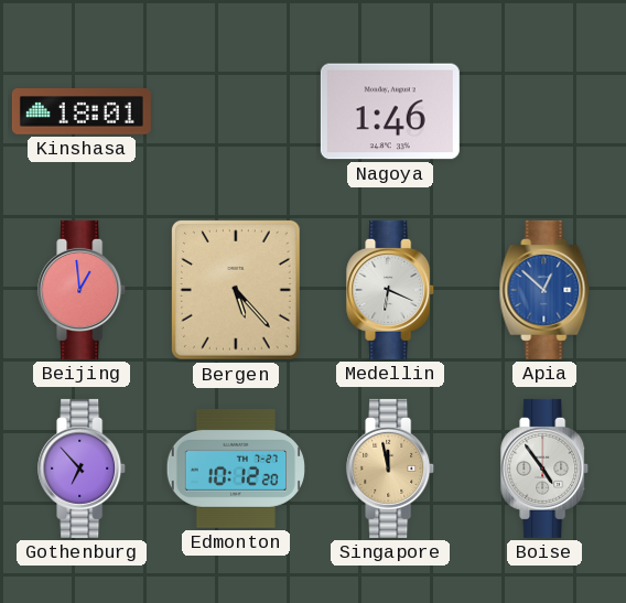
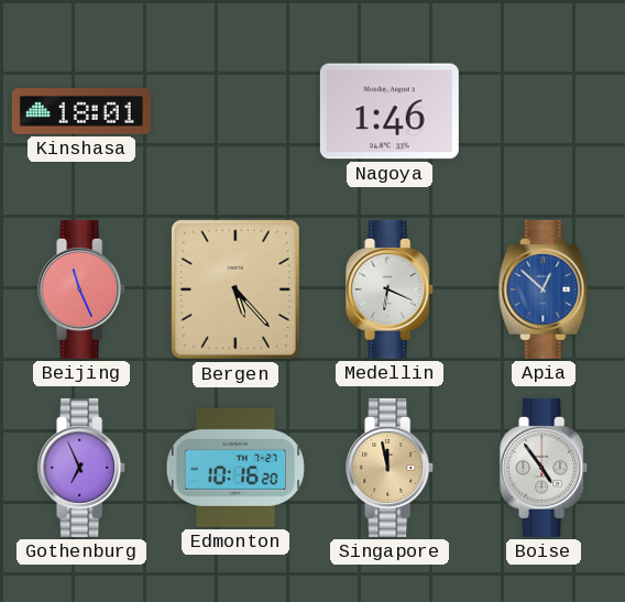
Beijing: 12:59 -> 11:26
Gothenburg: 6:53 -> 6:56
Edmonton: 10:12 -> 10:16
